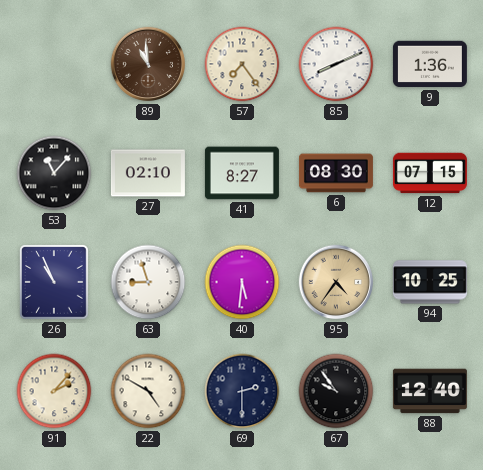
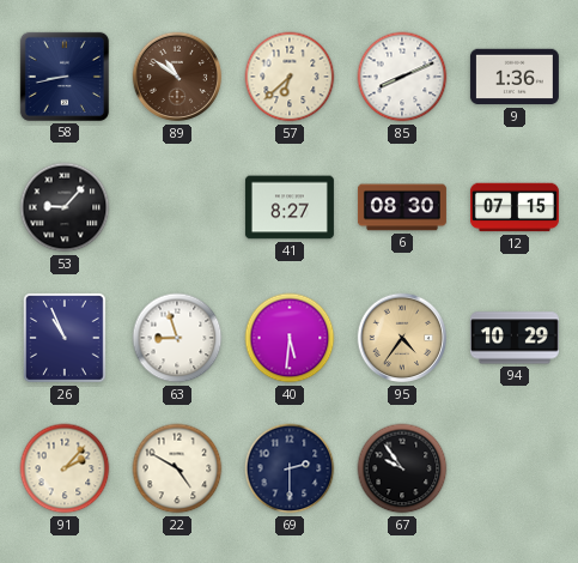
58: none -> 8:43
89: 10:59 -> 10:51
57: 7:24 -> 6:38
53: 11:07 -> 9:07
27: 02:10 -> none
94: 10:25 -> 10:29
88: 12:40 -> none
